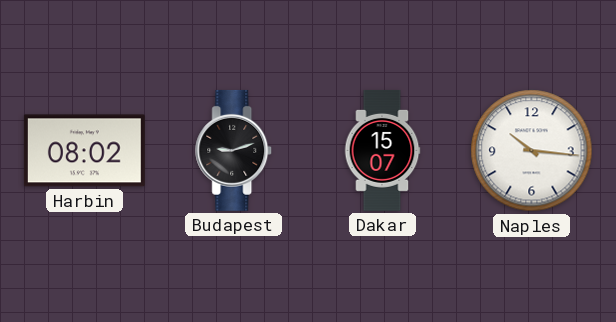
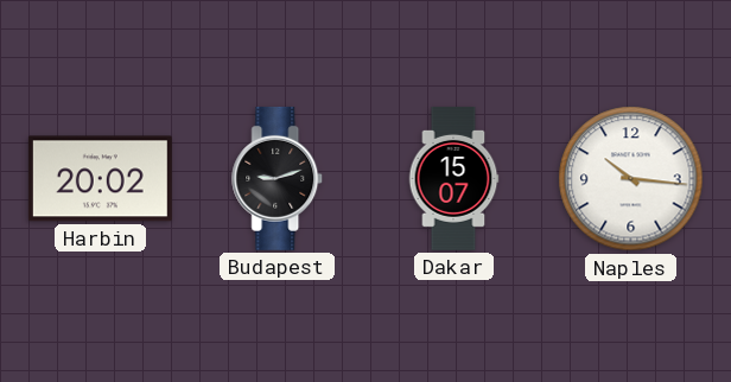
Harbin: 08:02 -> 20:02
